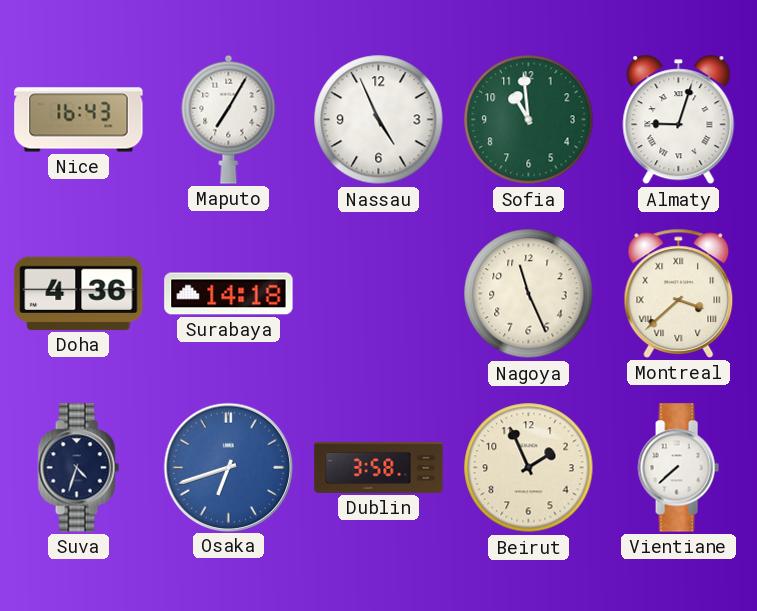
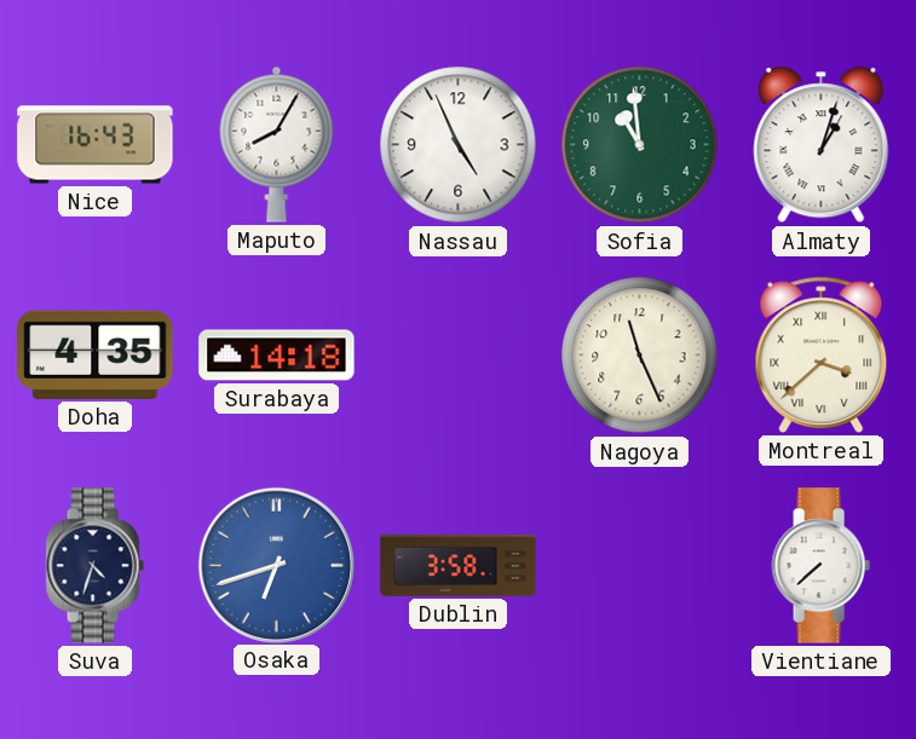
Maputo: 7:05 -> 8:05
Almaty: 9:03 -> 1:03
Doha: 4:36 -> 4:35
Beirut: 1:56 -> none
